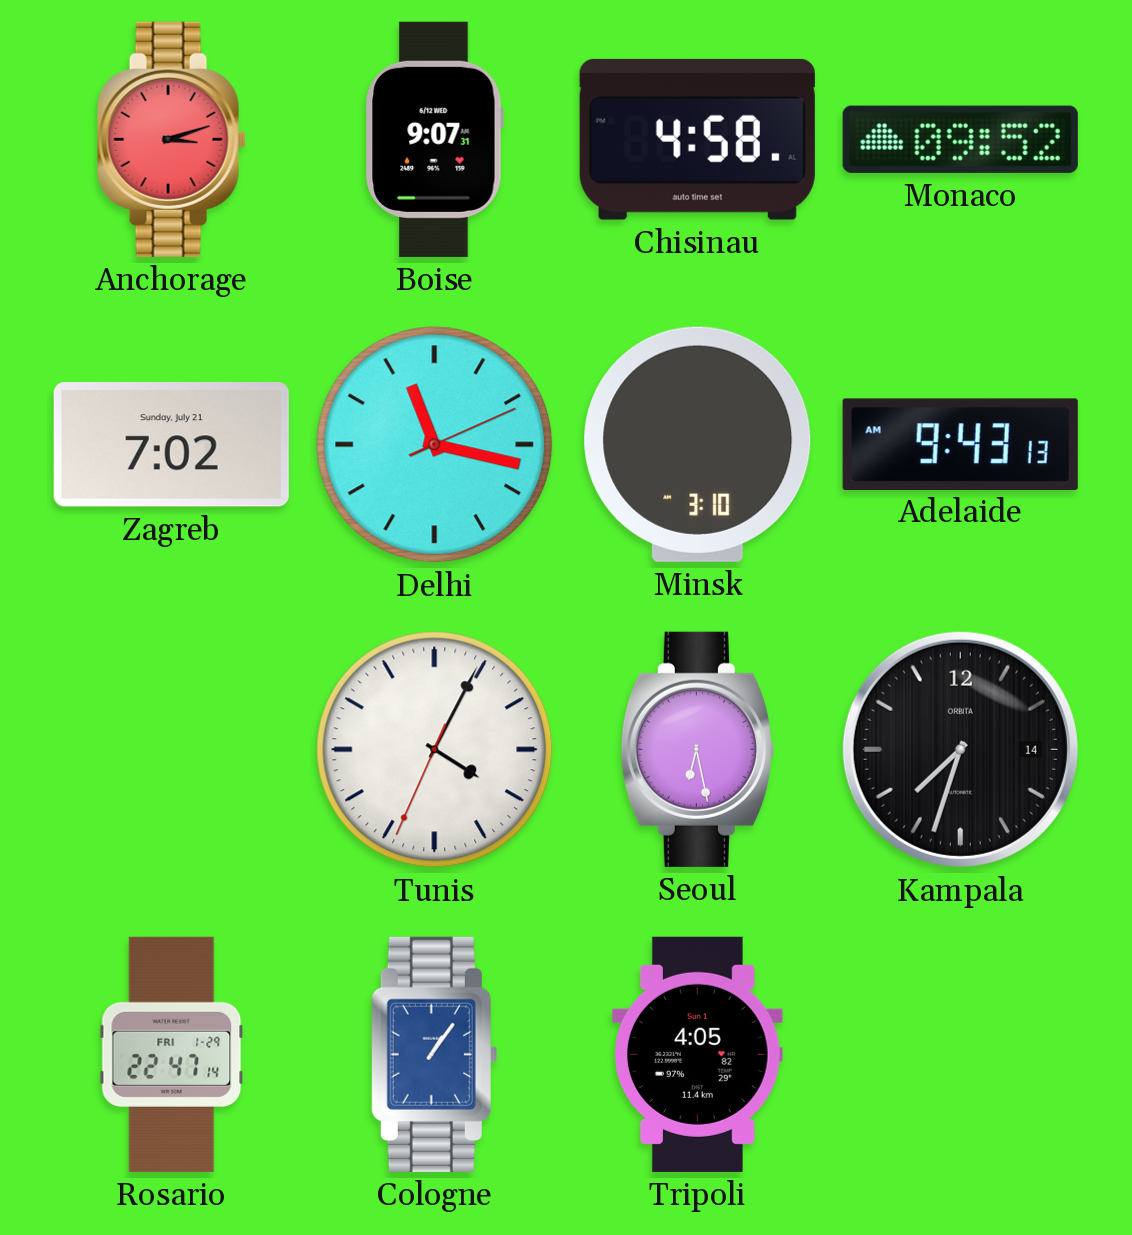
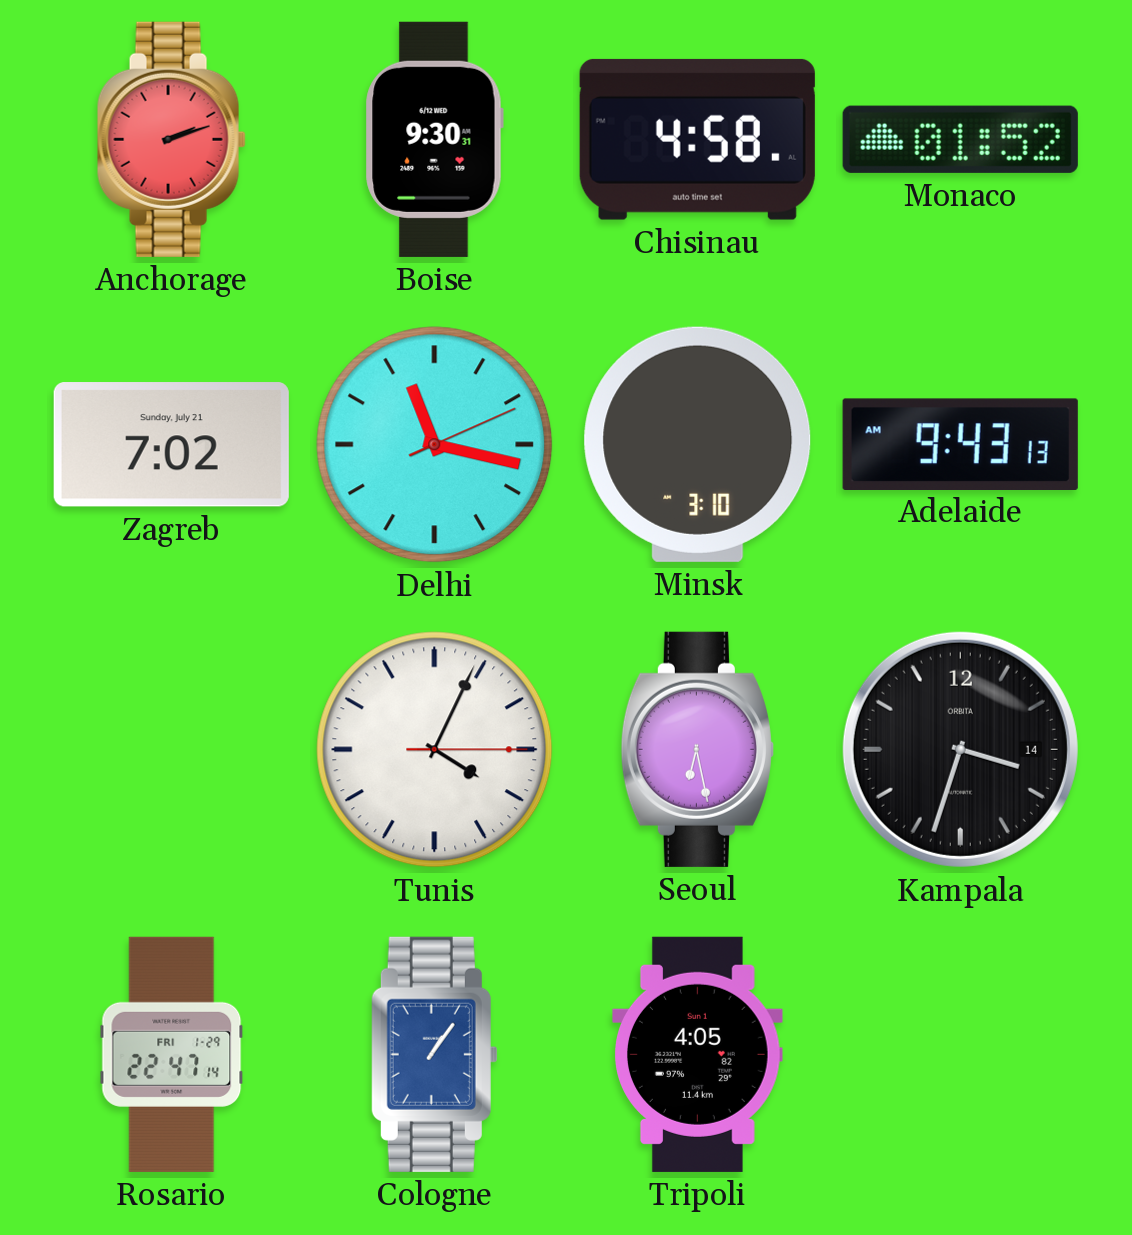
Anchorage: 3:12 -> 2:12
Boise: 9:07 -> 9:30
Monaco: 09:52 -> 01:52
Tunis: 4:04:34 -> 4:04:15
Kampala: 7:33 -> 3:33
